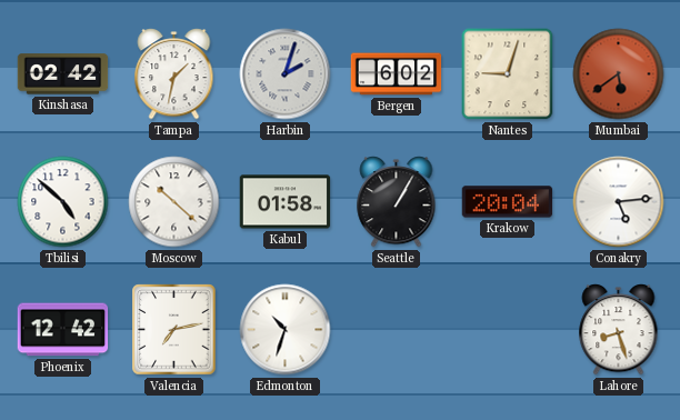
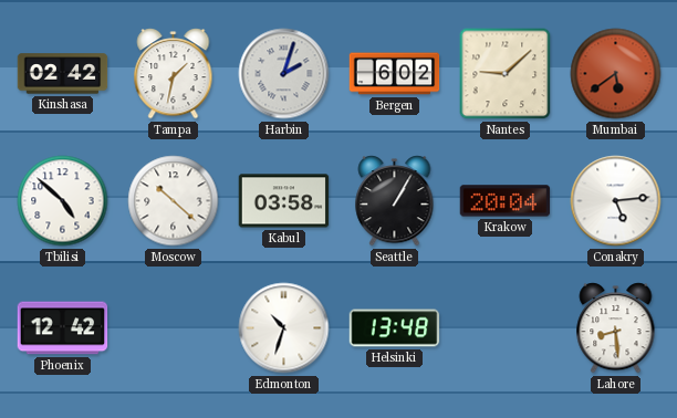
Nantes: 9:03 -> 9:08
Kabul: 01:58 -> 03:58
Valencia: 7:13 -> none
Helsinki: none -> 13:48
Lahore: 8:27 -> 8:29
